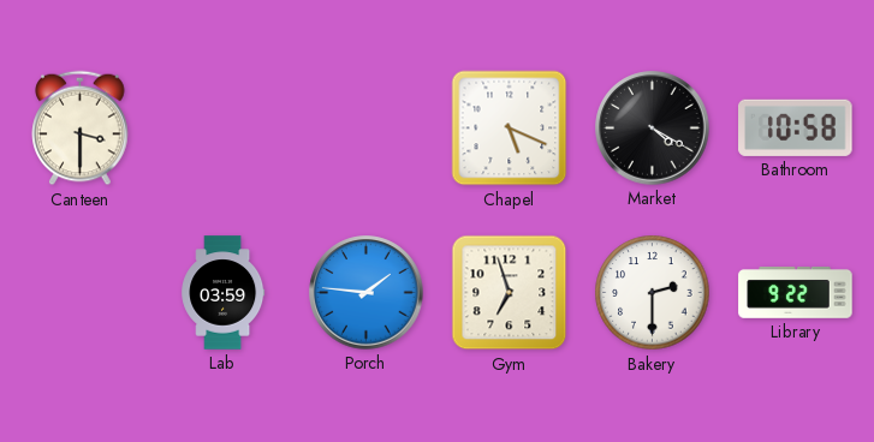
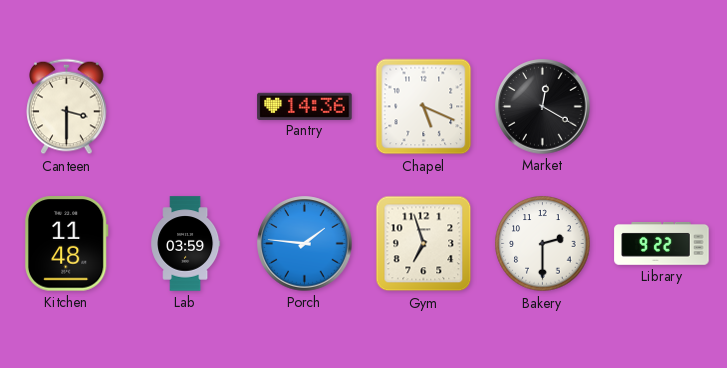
Pantry: none -> 14:36
Market: 4:20 -> 12:20
Bathroom: 10:58 -> none
Kitchen: none -> 11:48
